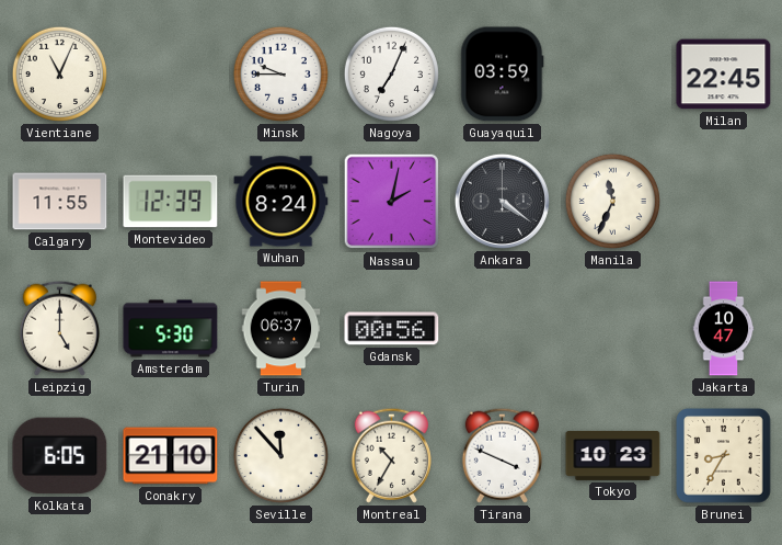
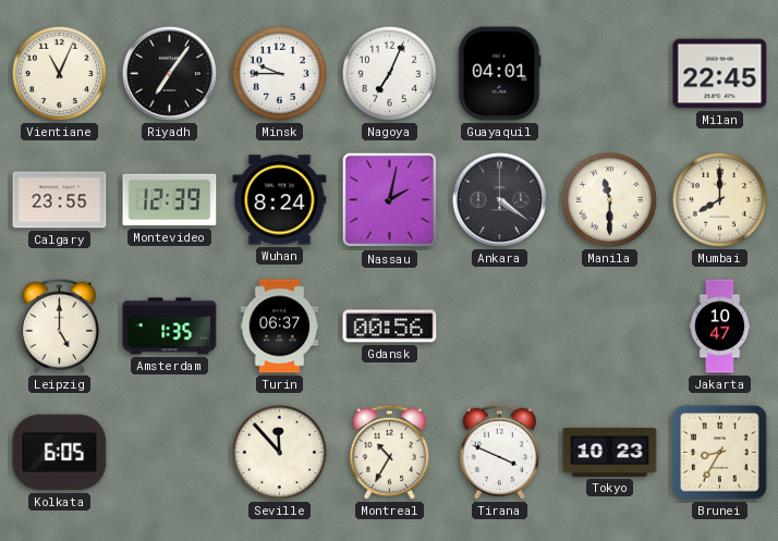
Riyadh: none -> 7:06
Guayaquil: 03:59 -> 04:01
Calgary: 11:55 -> 23:55
Manila: 11:34 -> 11:30
Mumbai: none -> 8:00
Amsterdam: 5:30 -> 1:35
Conakry: 21:10 -> none
